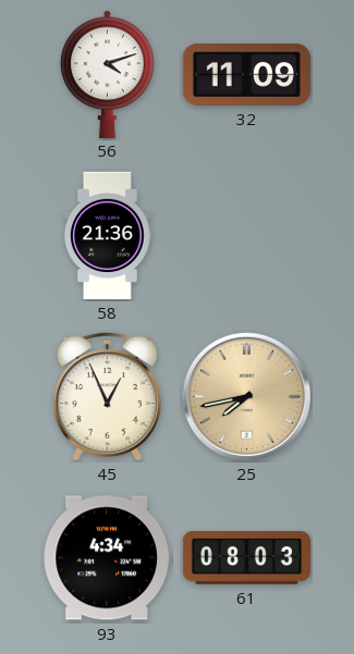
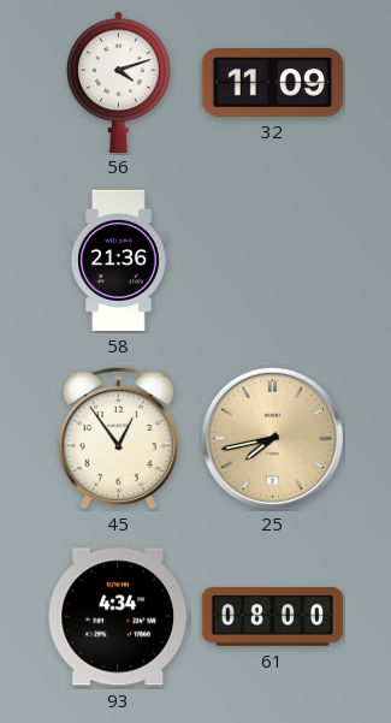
45: 12:56 -> 12:54
61: 08:03 -> 08:00
